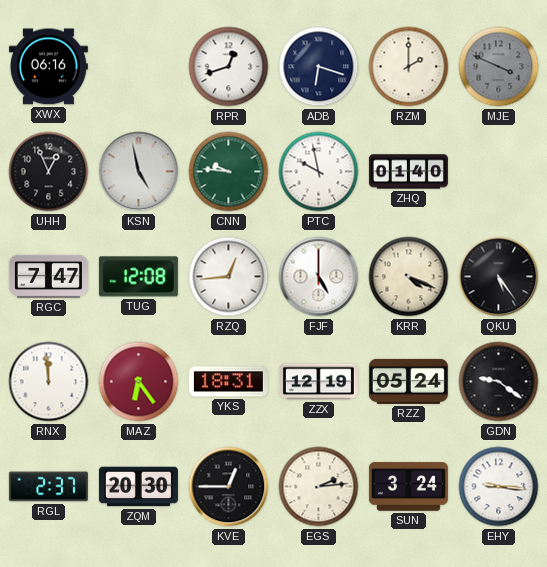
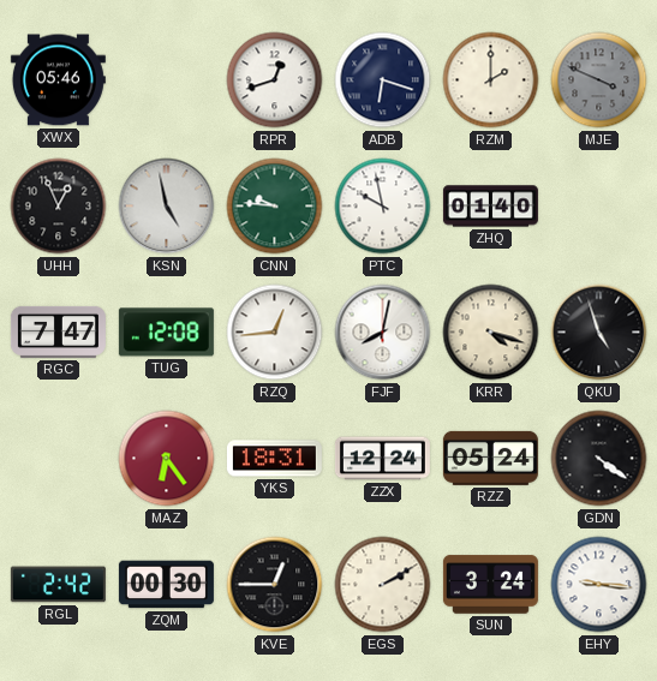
XWX: 06:16 -> 05:46
FJF: 5:00 -> 8:02
KRR: 4:19 -> 4:18
QKU: 5:24 -> 4:57
RNX: 11:59 -> none
ZZX: 12:19 -> 12:24
GDN: 9:21 -> 4:21
RGL: 2:37 -> 2:42
ZQM: 20:30 -> 00:30
EGS: 2:14 -> 2:10
